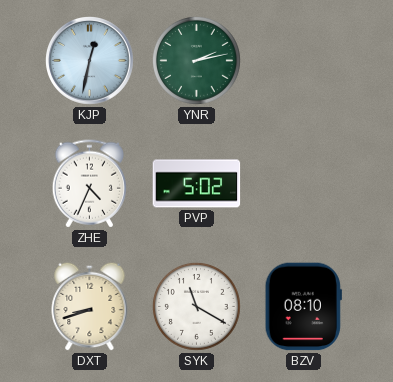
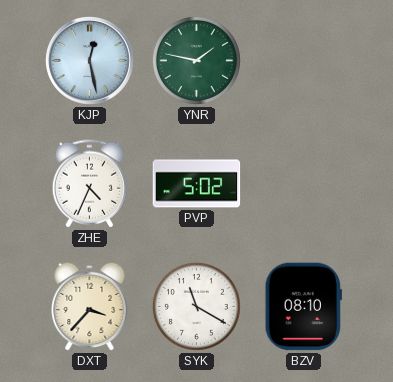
KJP: 12:32 -> 12:28
YNR: 2:13 -> 1:47
DXT: 8:42 -> 3:37
